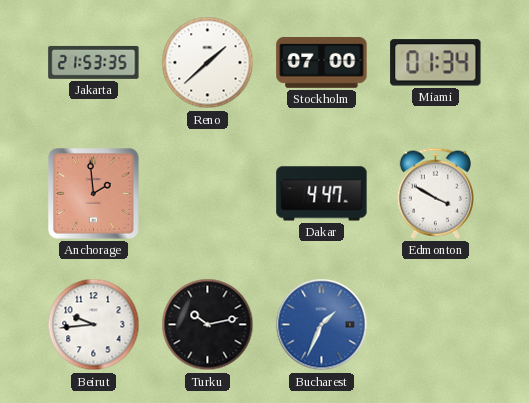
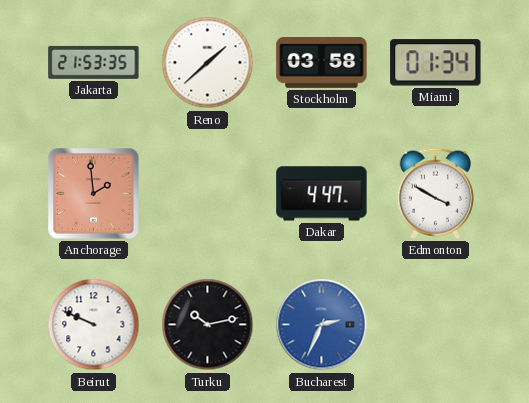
Stockholm: 07:00 -> 03:58
Beirut: 9:44 -> 9:49
Bucharest: 1:34 -> 2:34
